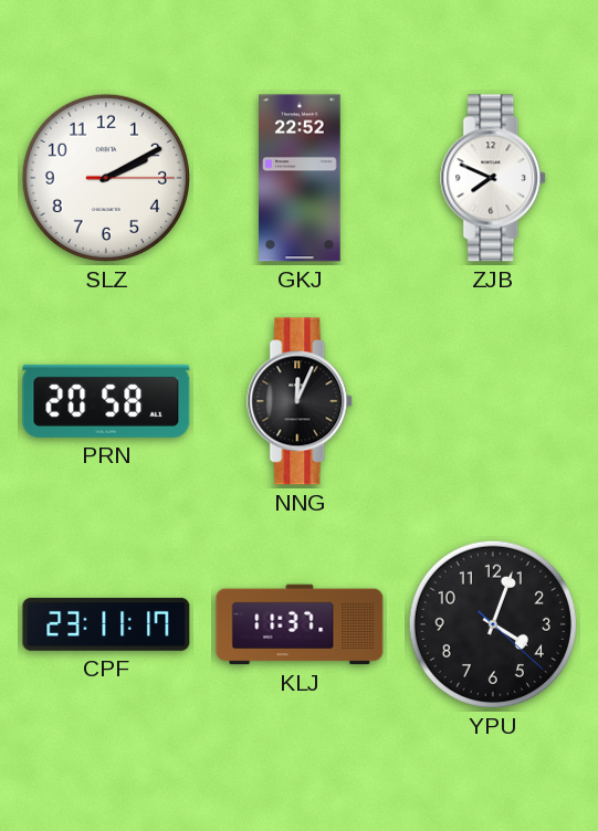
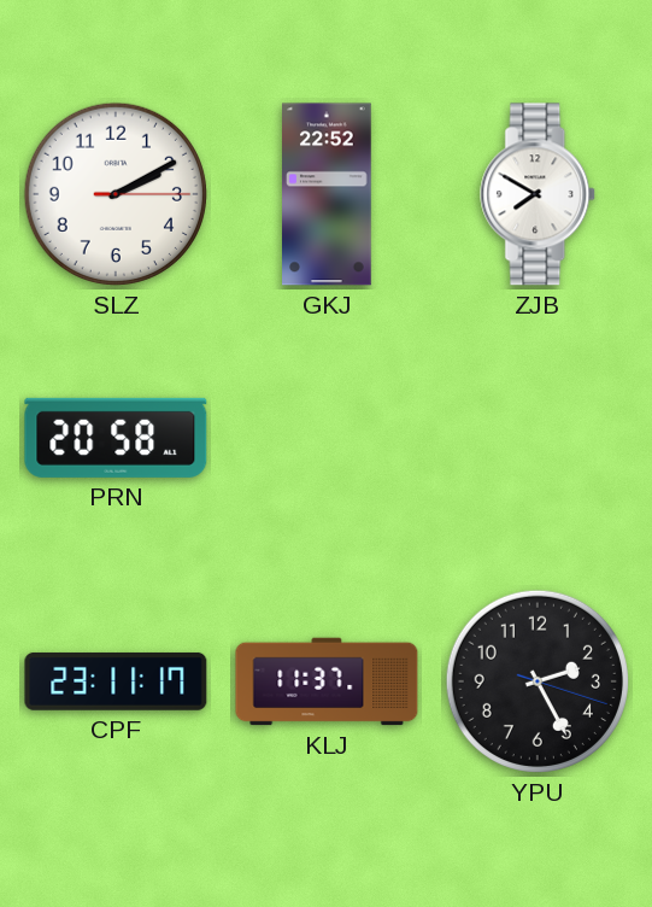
ZJB: 7:49 -> 7:50
NNG: 12:04 -> none
YPU: 4:03 -> 2:25
